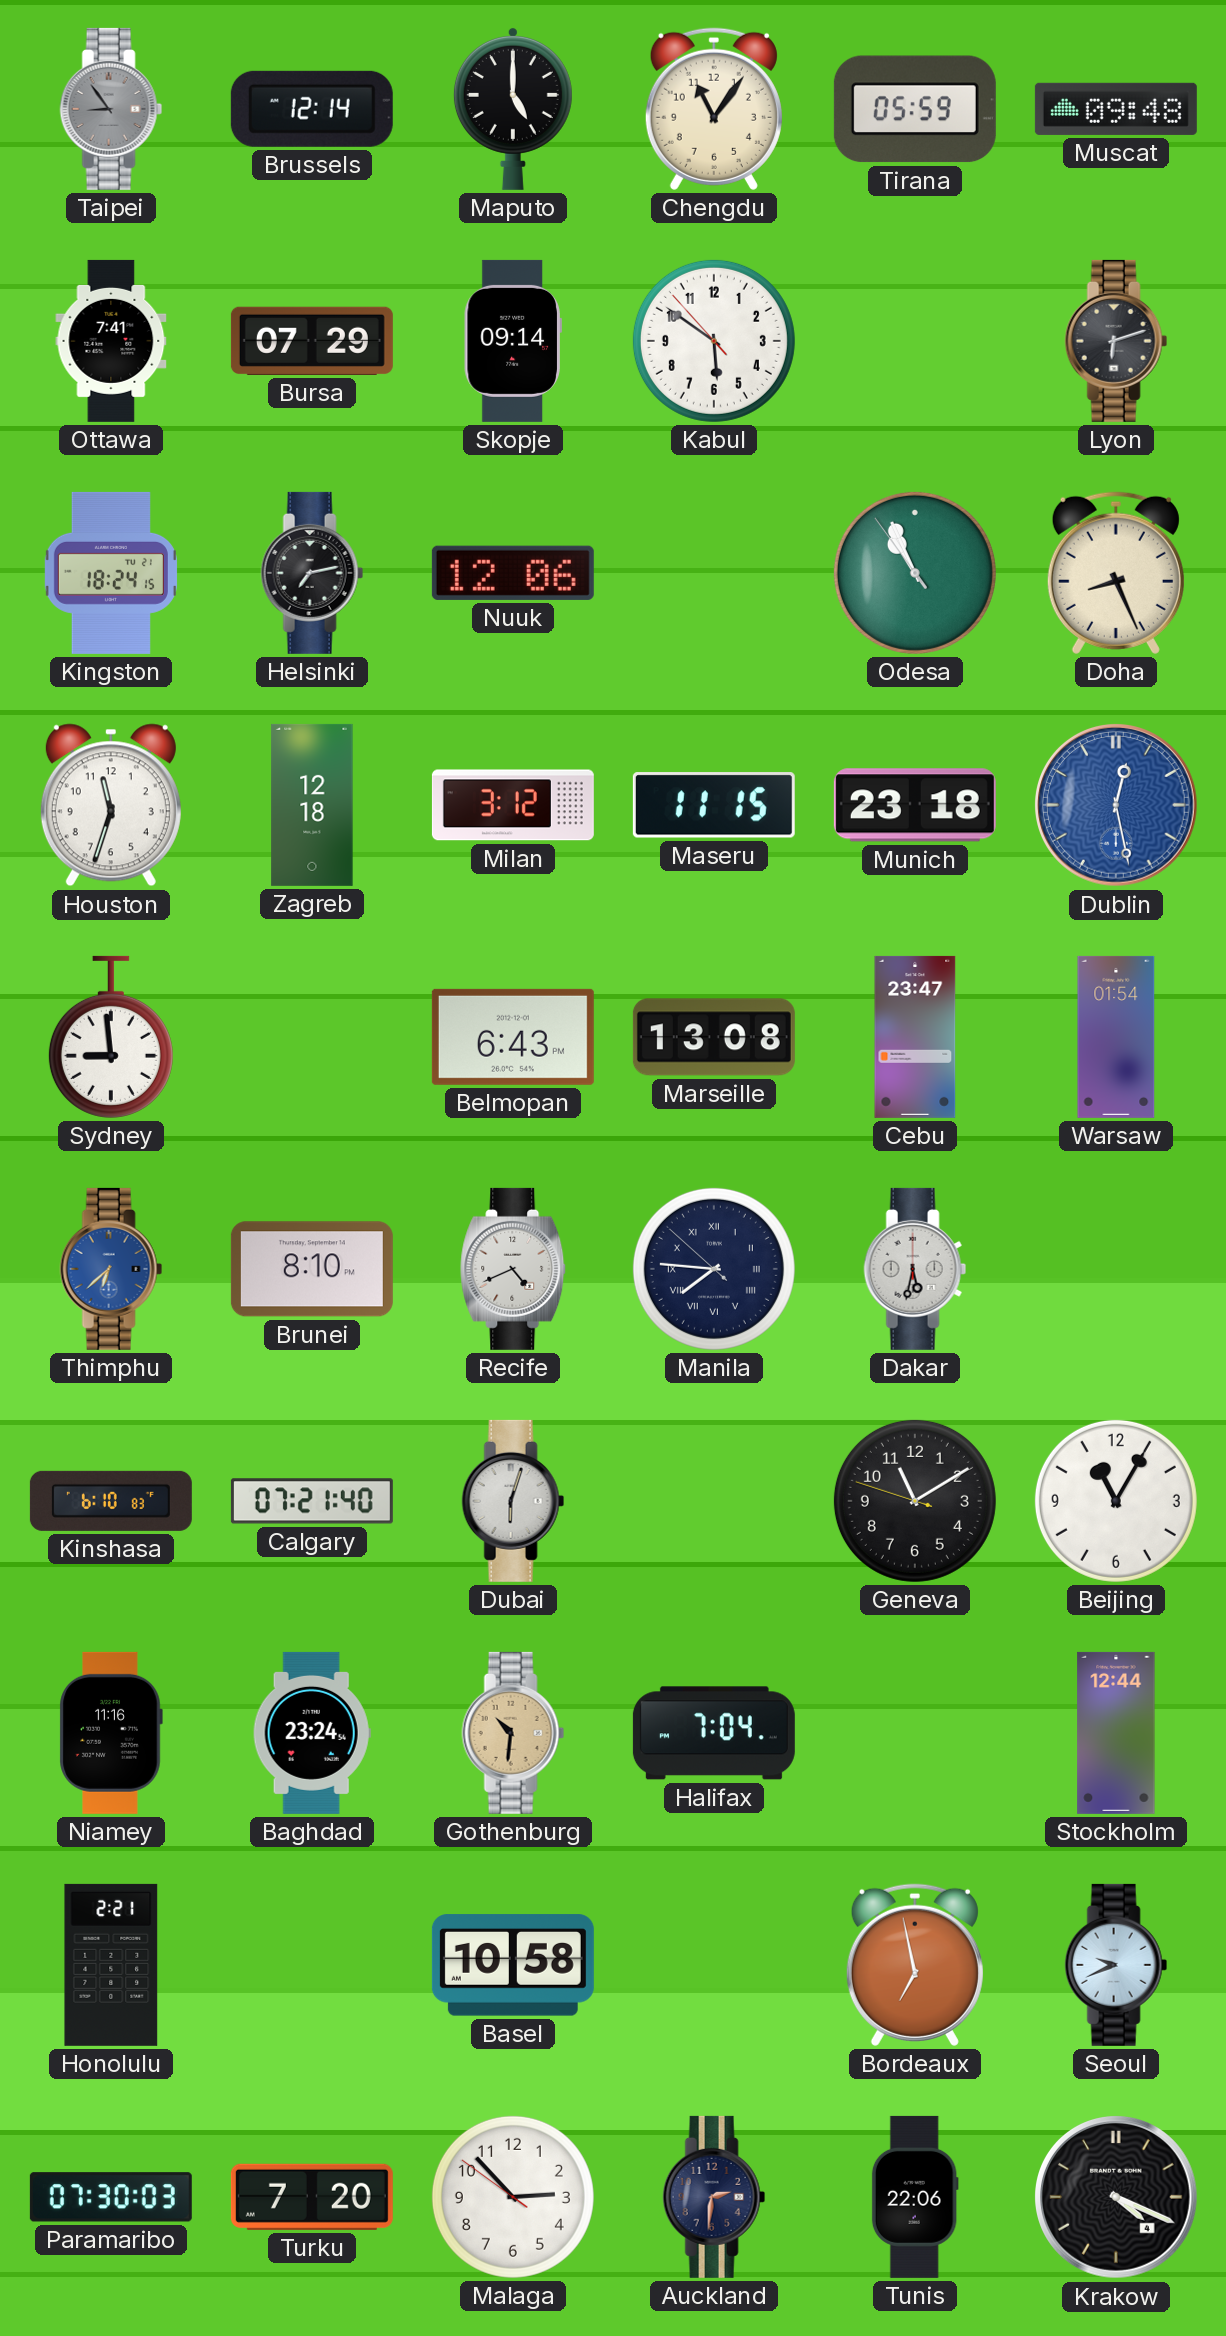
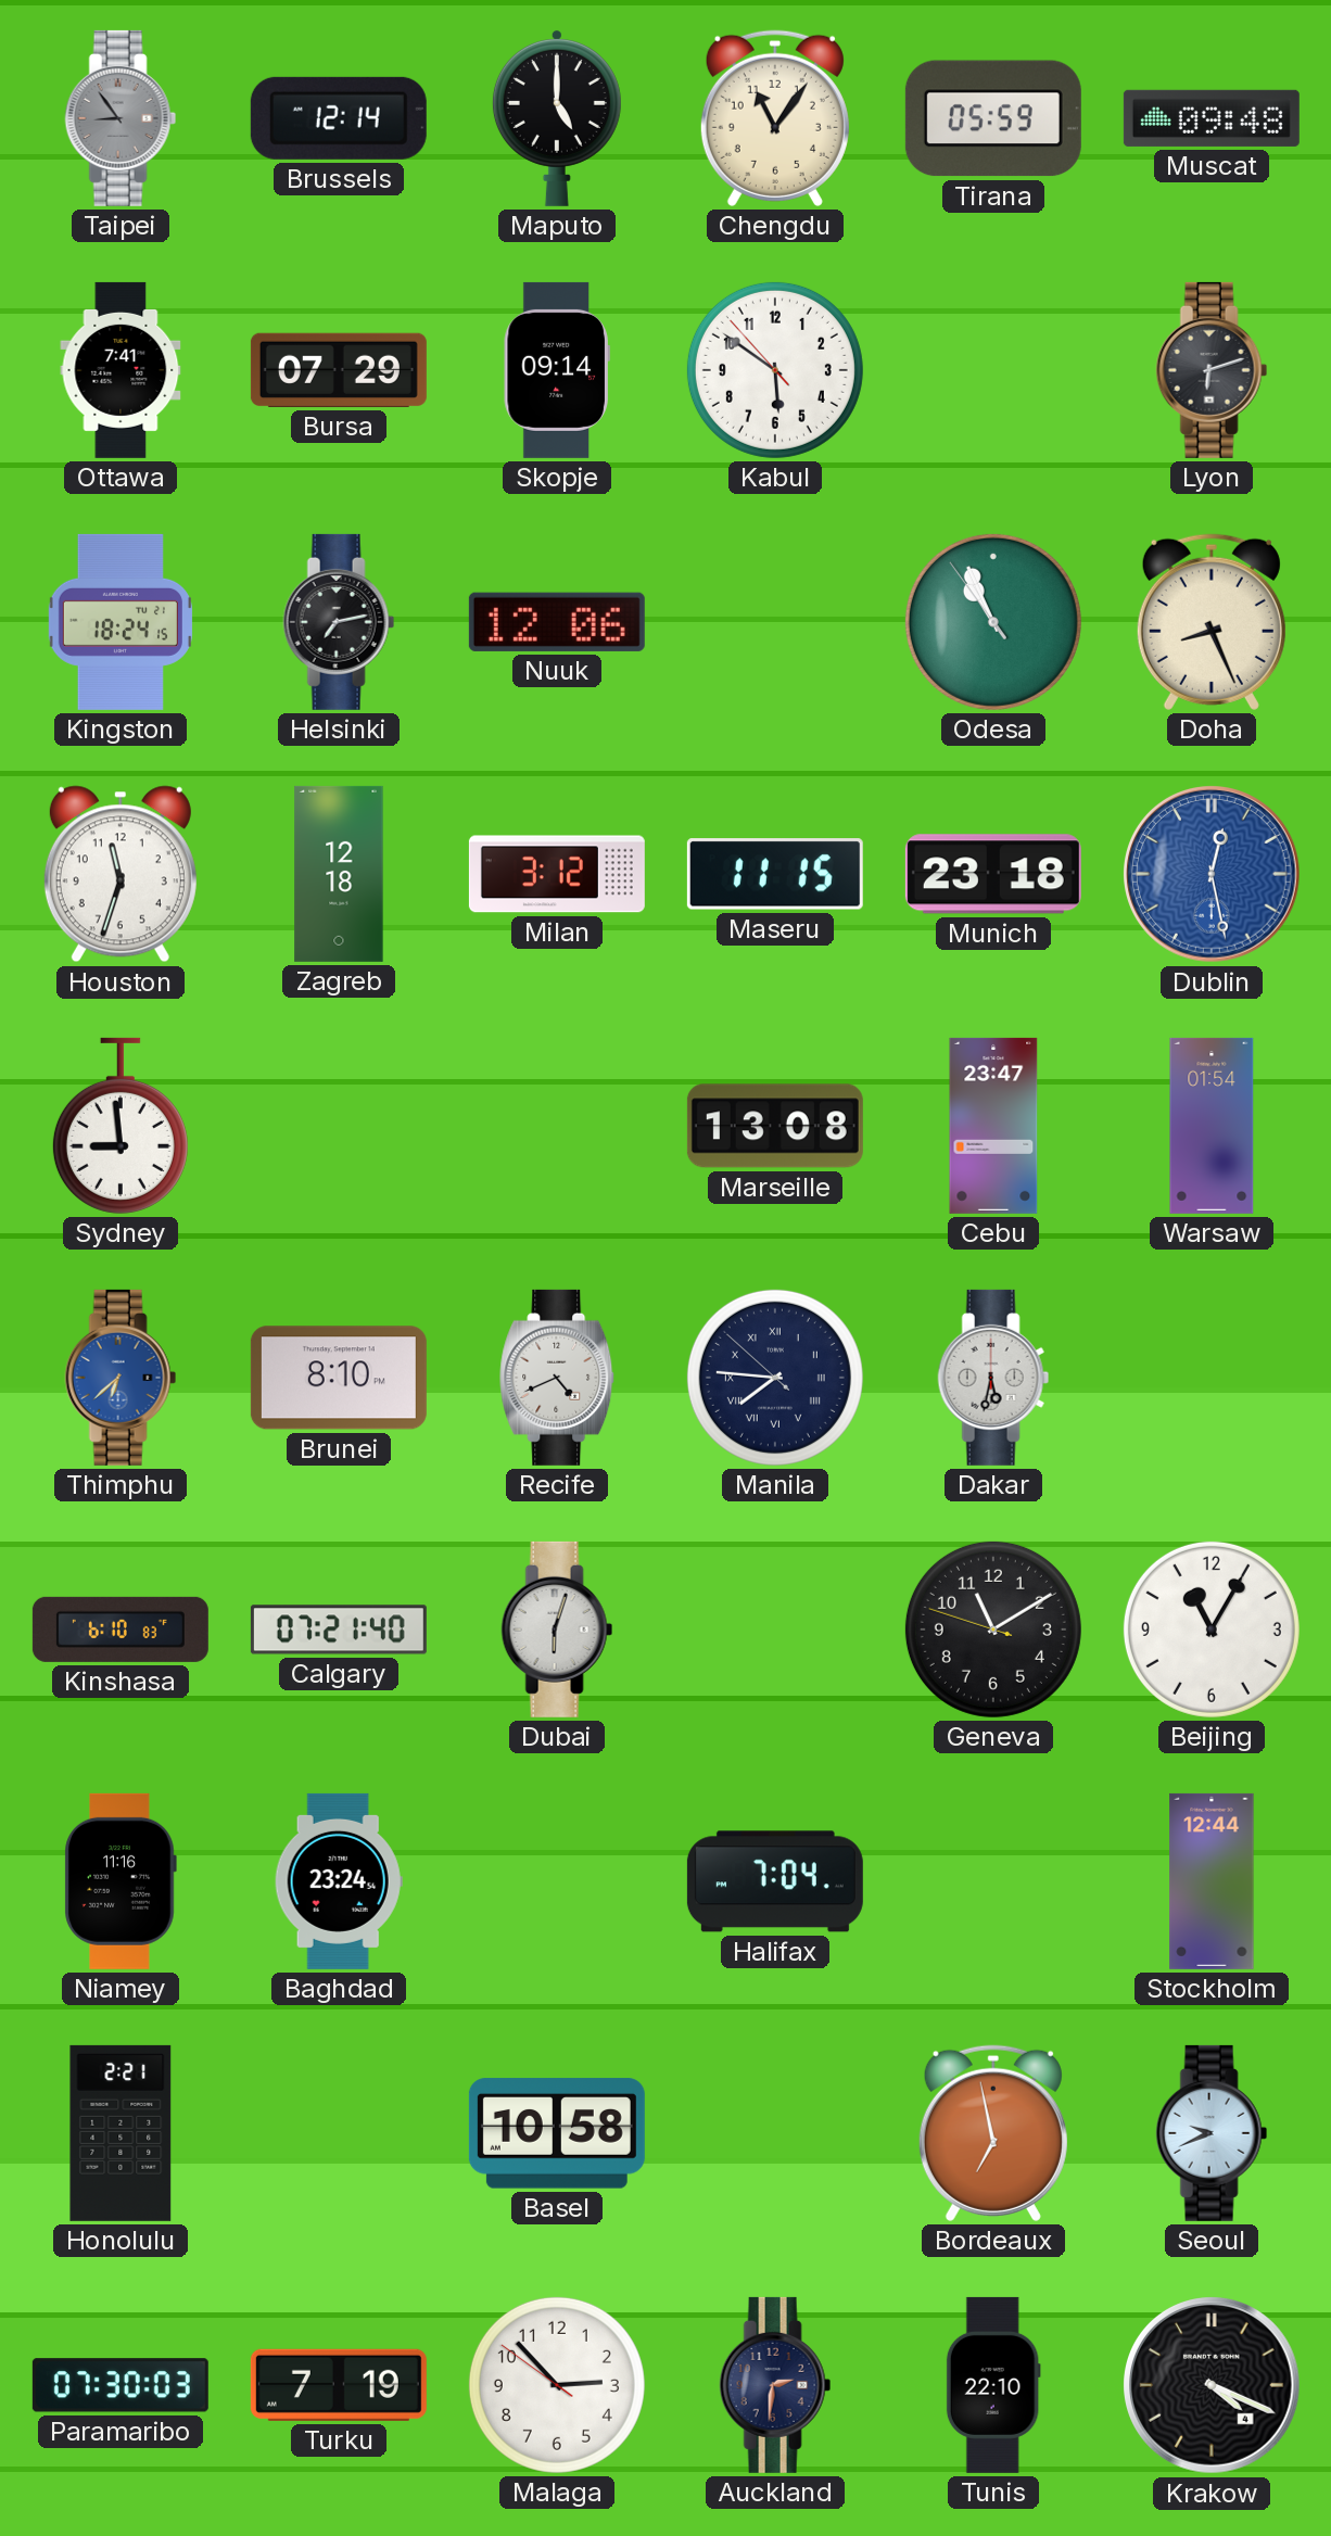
Belmopan: 6:43 -> none
Gothenburg: 10:31 -> none
Turku: 7:20 -> 7:19
Tunis: 22:06 -> 22:10
